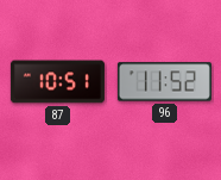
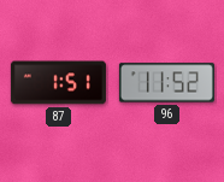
87: 10:51 -> 1:51
